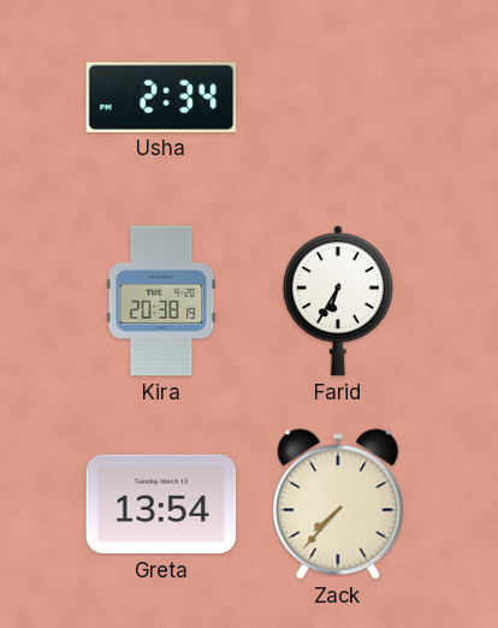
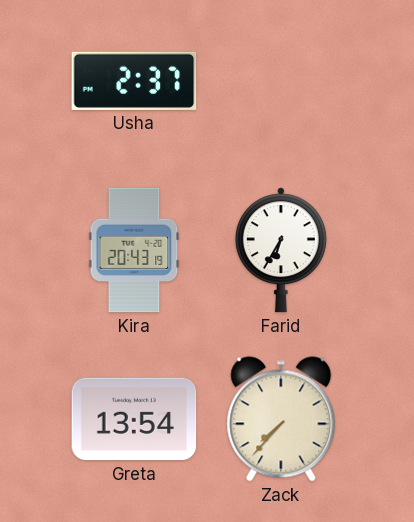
Usha: 2:34 -> 2:37
Kira: 20:38 -> 20:43
